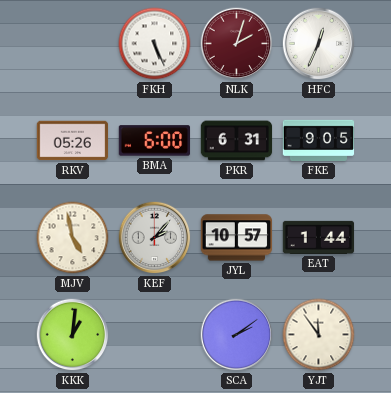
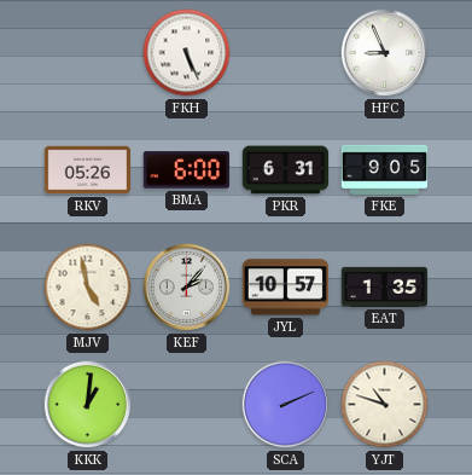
NLK: 2:03 -> none
HFC: 12:34 -> 8:56
EAT: 1:44 -> 1:35
SCA: 2:09 -> 2:11
YJT: 11:54 -> 10:48
